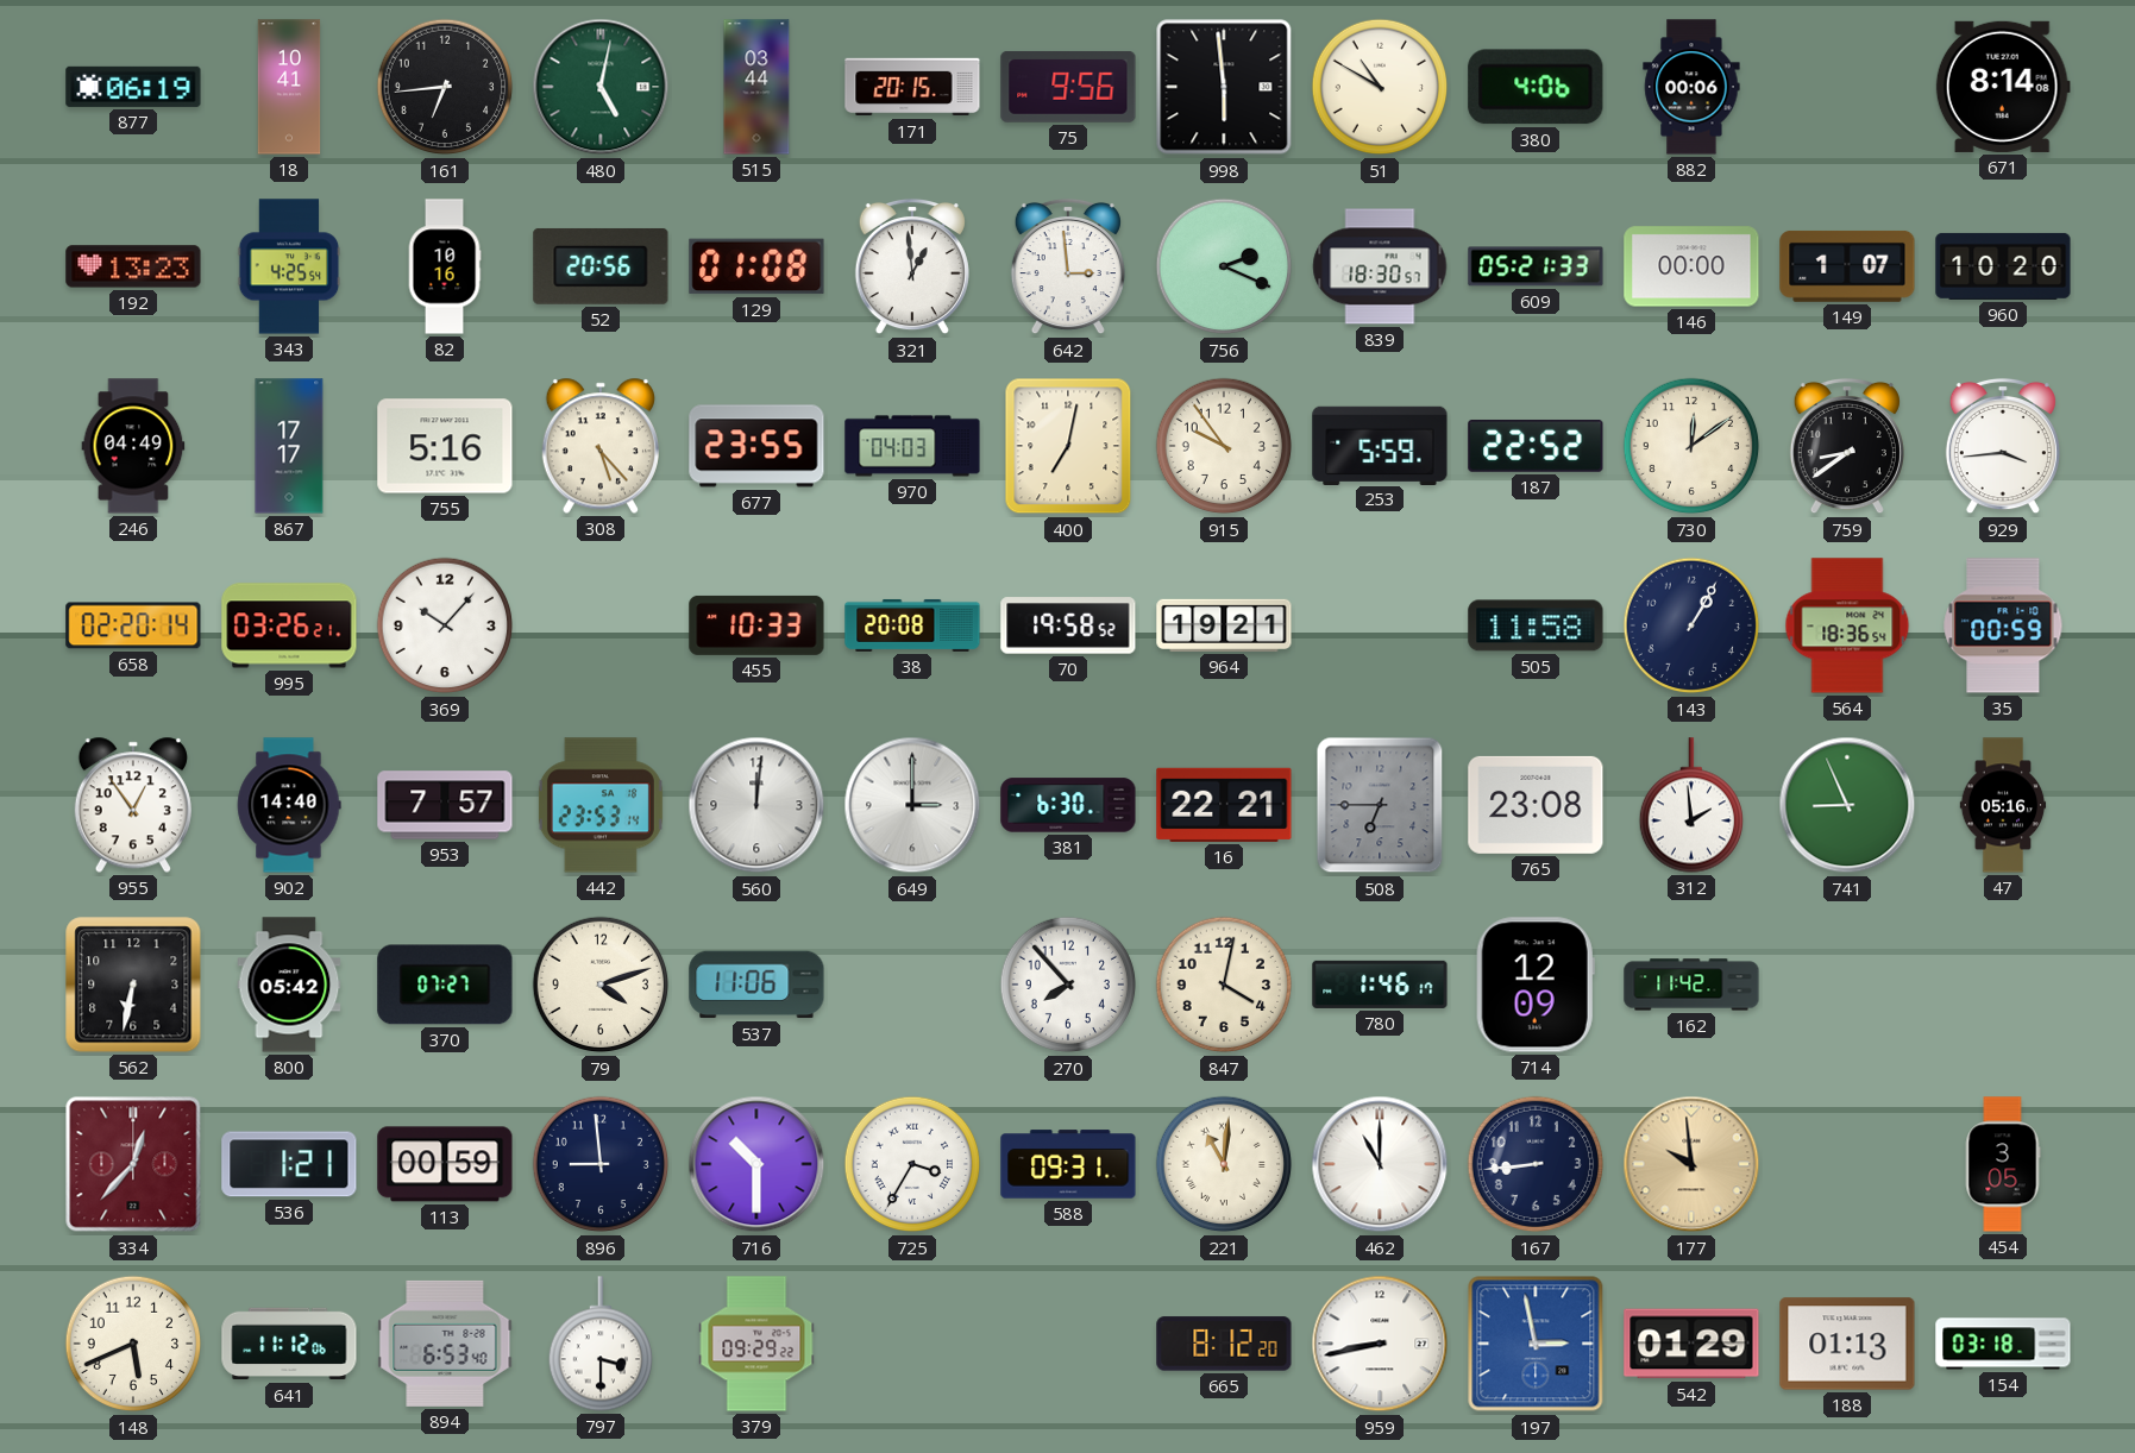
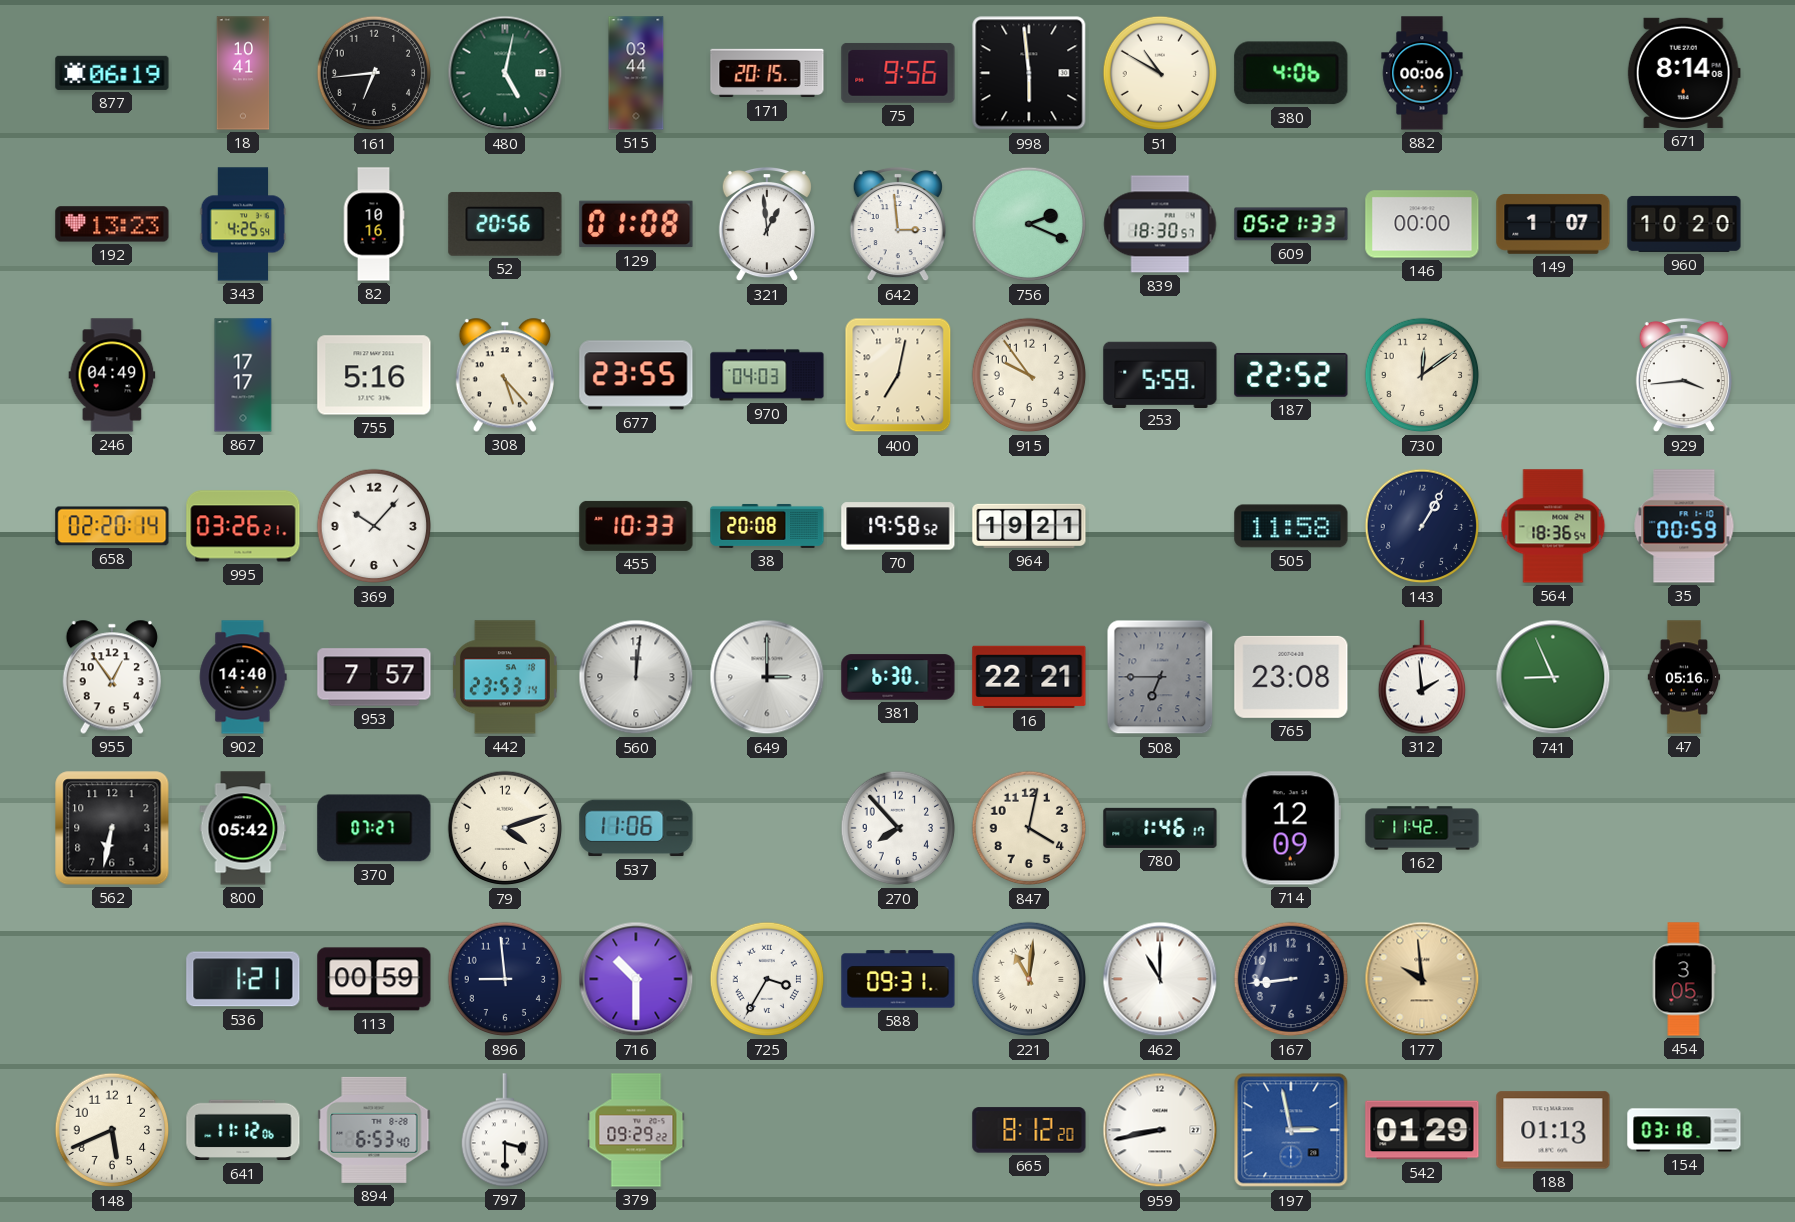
759: 8:39 -> none
334: 12:37 -> none
